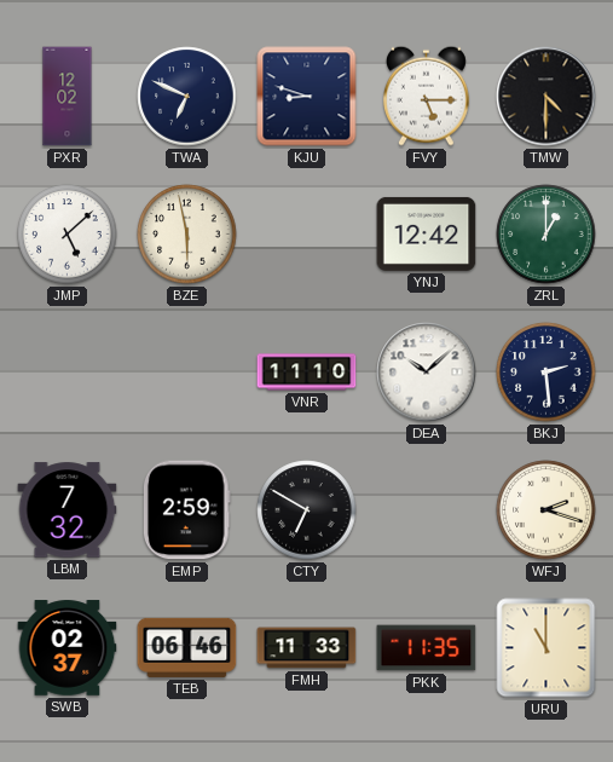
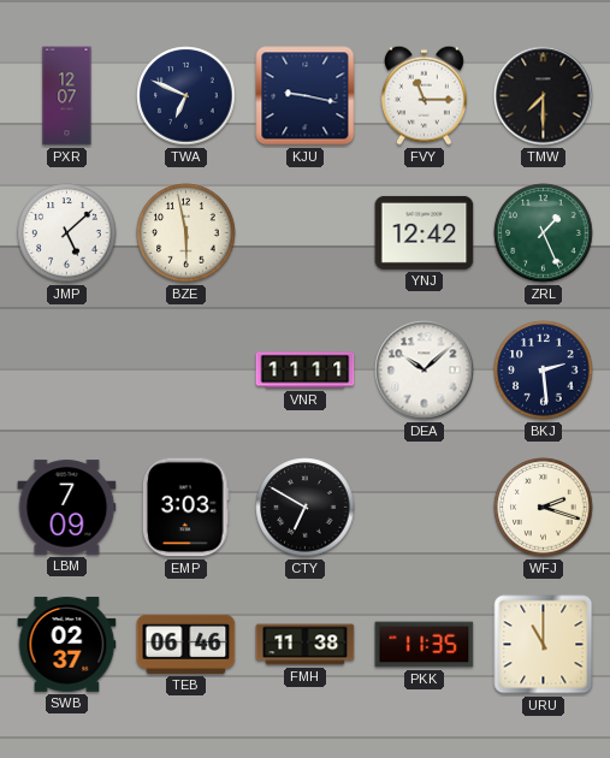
PXR: 12:02 -> 12:07
KJU: 8:48 -> 9:17
FVY: 5:15 -> 11:15
TMW: 4:30 -> 7:30
ZRL: 1:00 -> 1:26
VNR: 11:10 -> 11:11
LBM: 7:32 -> 7:09
EMP: 2:59 -> 3:03
FMH: 11:33 -> 11:38
